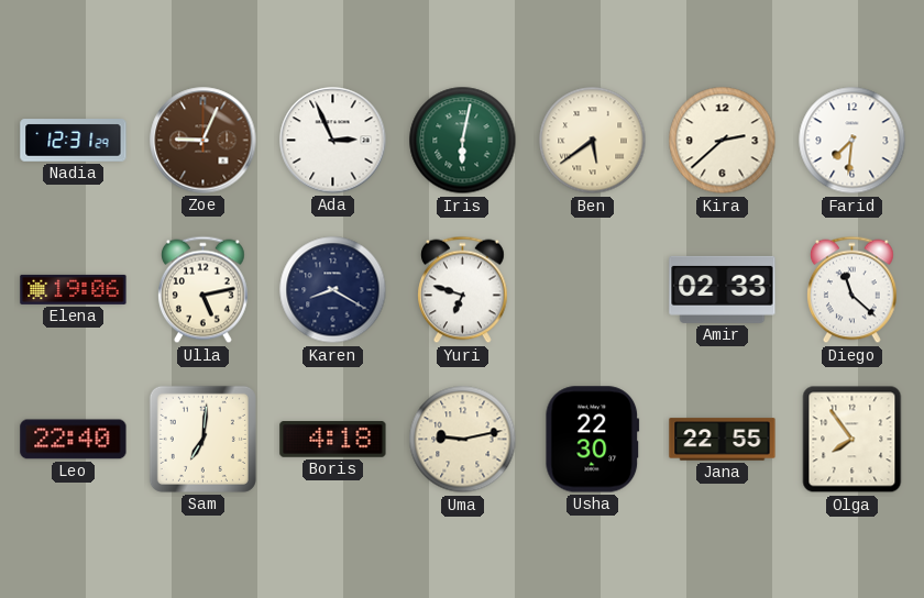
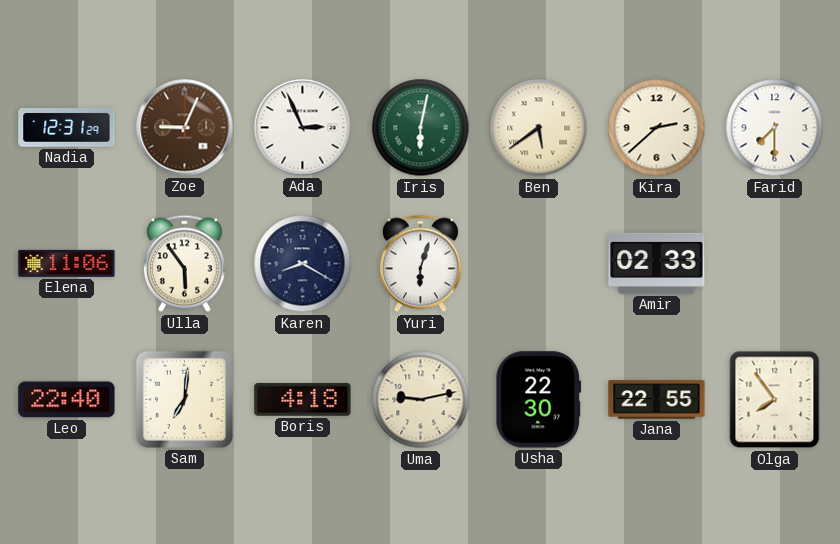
Farid: 7:31 -> 7:30
Elena: 19:06 -> 11:06
Ulla: 5:13 -> 5:54
Yuri: 6:48 -> 6:03
Diego: 11:22 -> none
